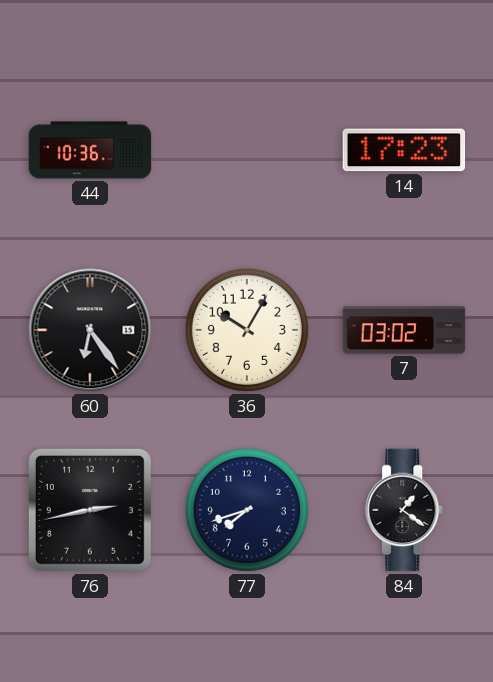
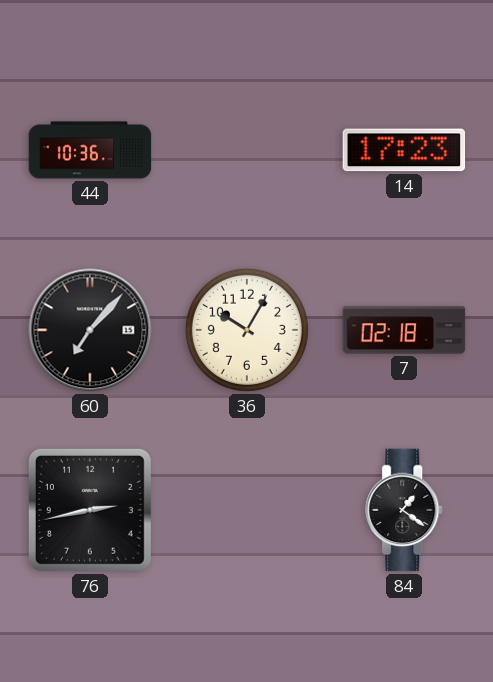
60: 6:24 -> 7:07
7: 03:02 -> 02:18
77: 7:42 -> none
